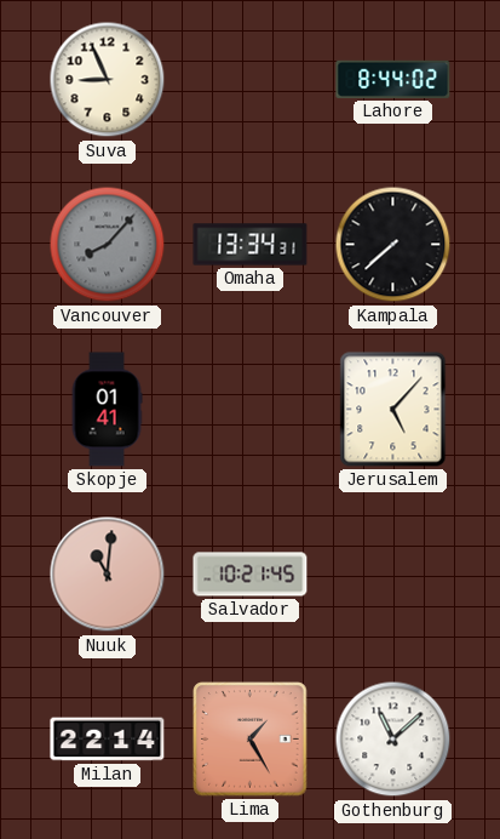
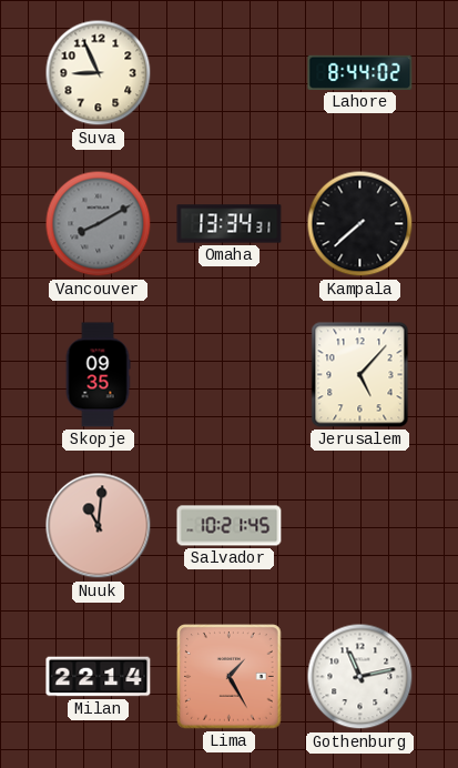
Vancouver: 8:07 -> 8:10
Skopje: 01:41 -> 09:35
Gothenburg: 11:08 -> 11:13
